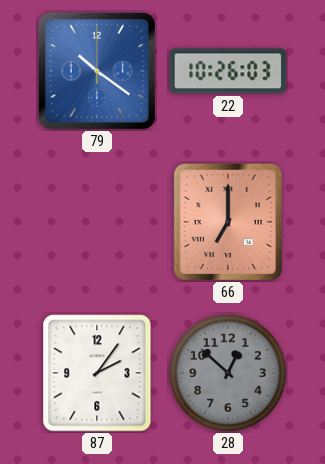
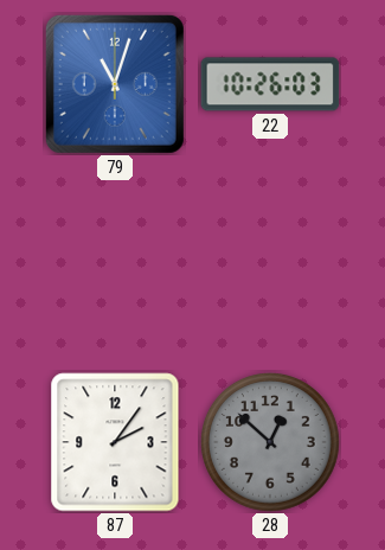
79: 10:21 -> 11:03
66: 7:00 -> none
